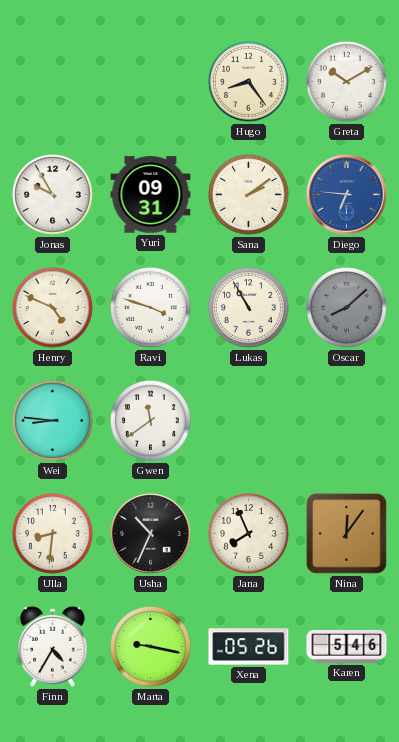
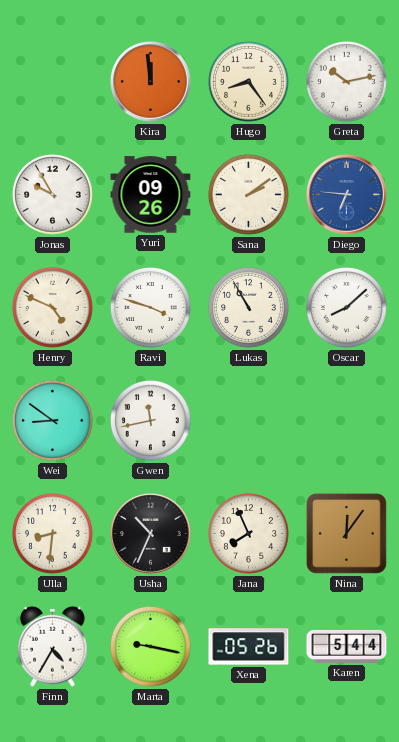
Kira: none -> 11:59
Greta: 10:10 -> 10:13
Yuri: 09:31 -> 09:26
Oscar dial: grey -> white
Wei: 8:46 -> 8:51
Gwen: 11:39 -> 11:43
Karen: 5:46 -> 5:44
